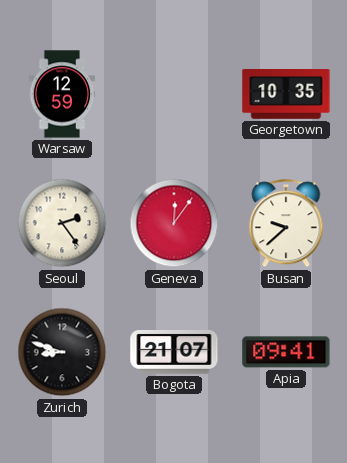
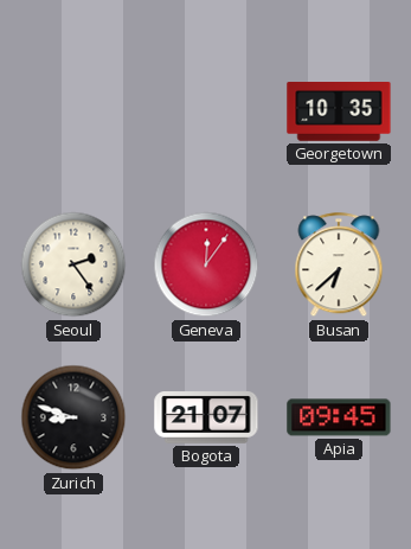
Warsaw: 12:59 -> none
Busan: 9:38 -> 6:38
Apia: 09:41 -> 09:45
